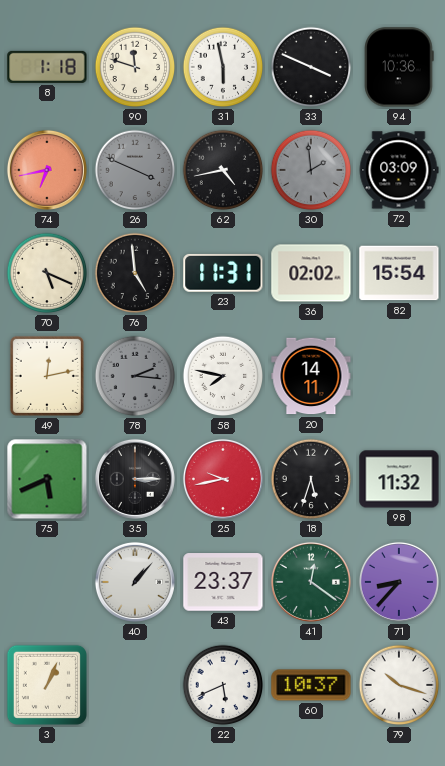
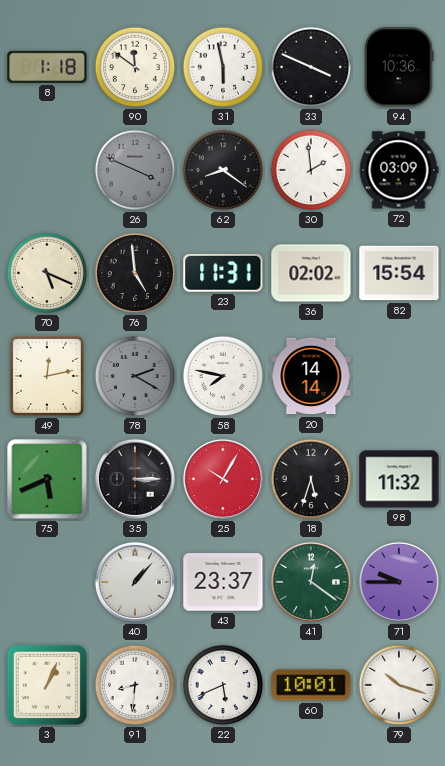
90: 11:48 -> 11:51
74: 6:43 -> none
62: 4:43 -> 8:21
30 dial: grey -> white
78: 2:16 -> 2:20
20: 14:11 -> 14:14
25: 9:43 -> 10:05
71: 8:37 -> 9:45
91: none -> 8:31
60: 10:37 -> 10:01
